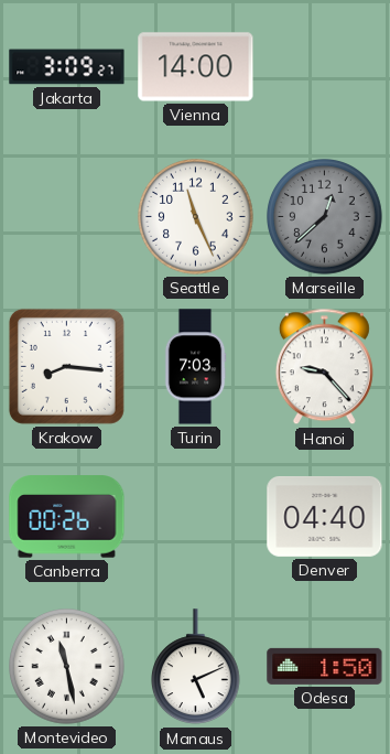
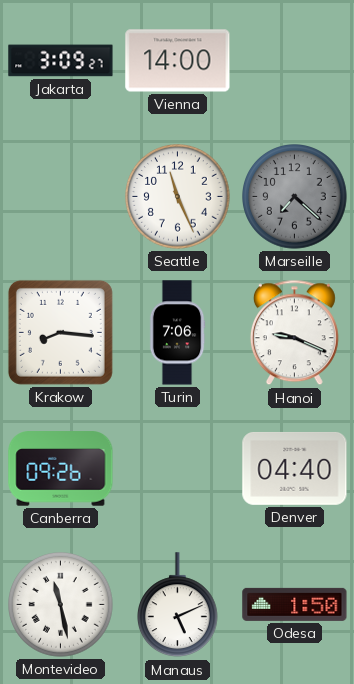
Marseille: 12:38 -> 7:22
Turin: 7:03 -> 7:06
Hanoi: 9:23 -> 9:19
Canberra: 00:26 -> 09:26
